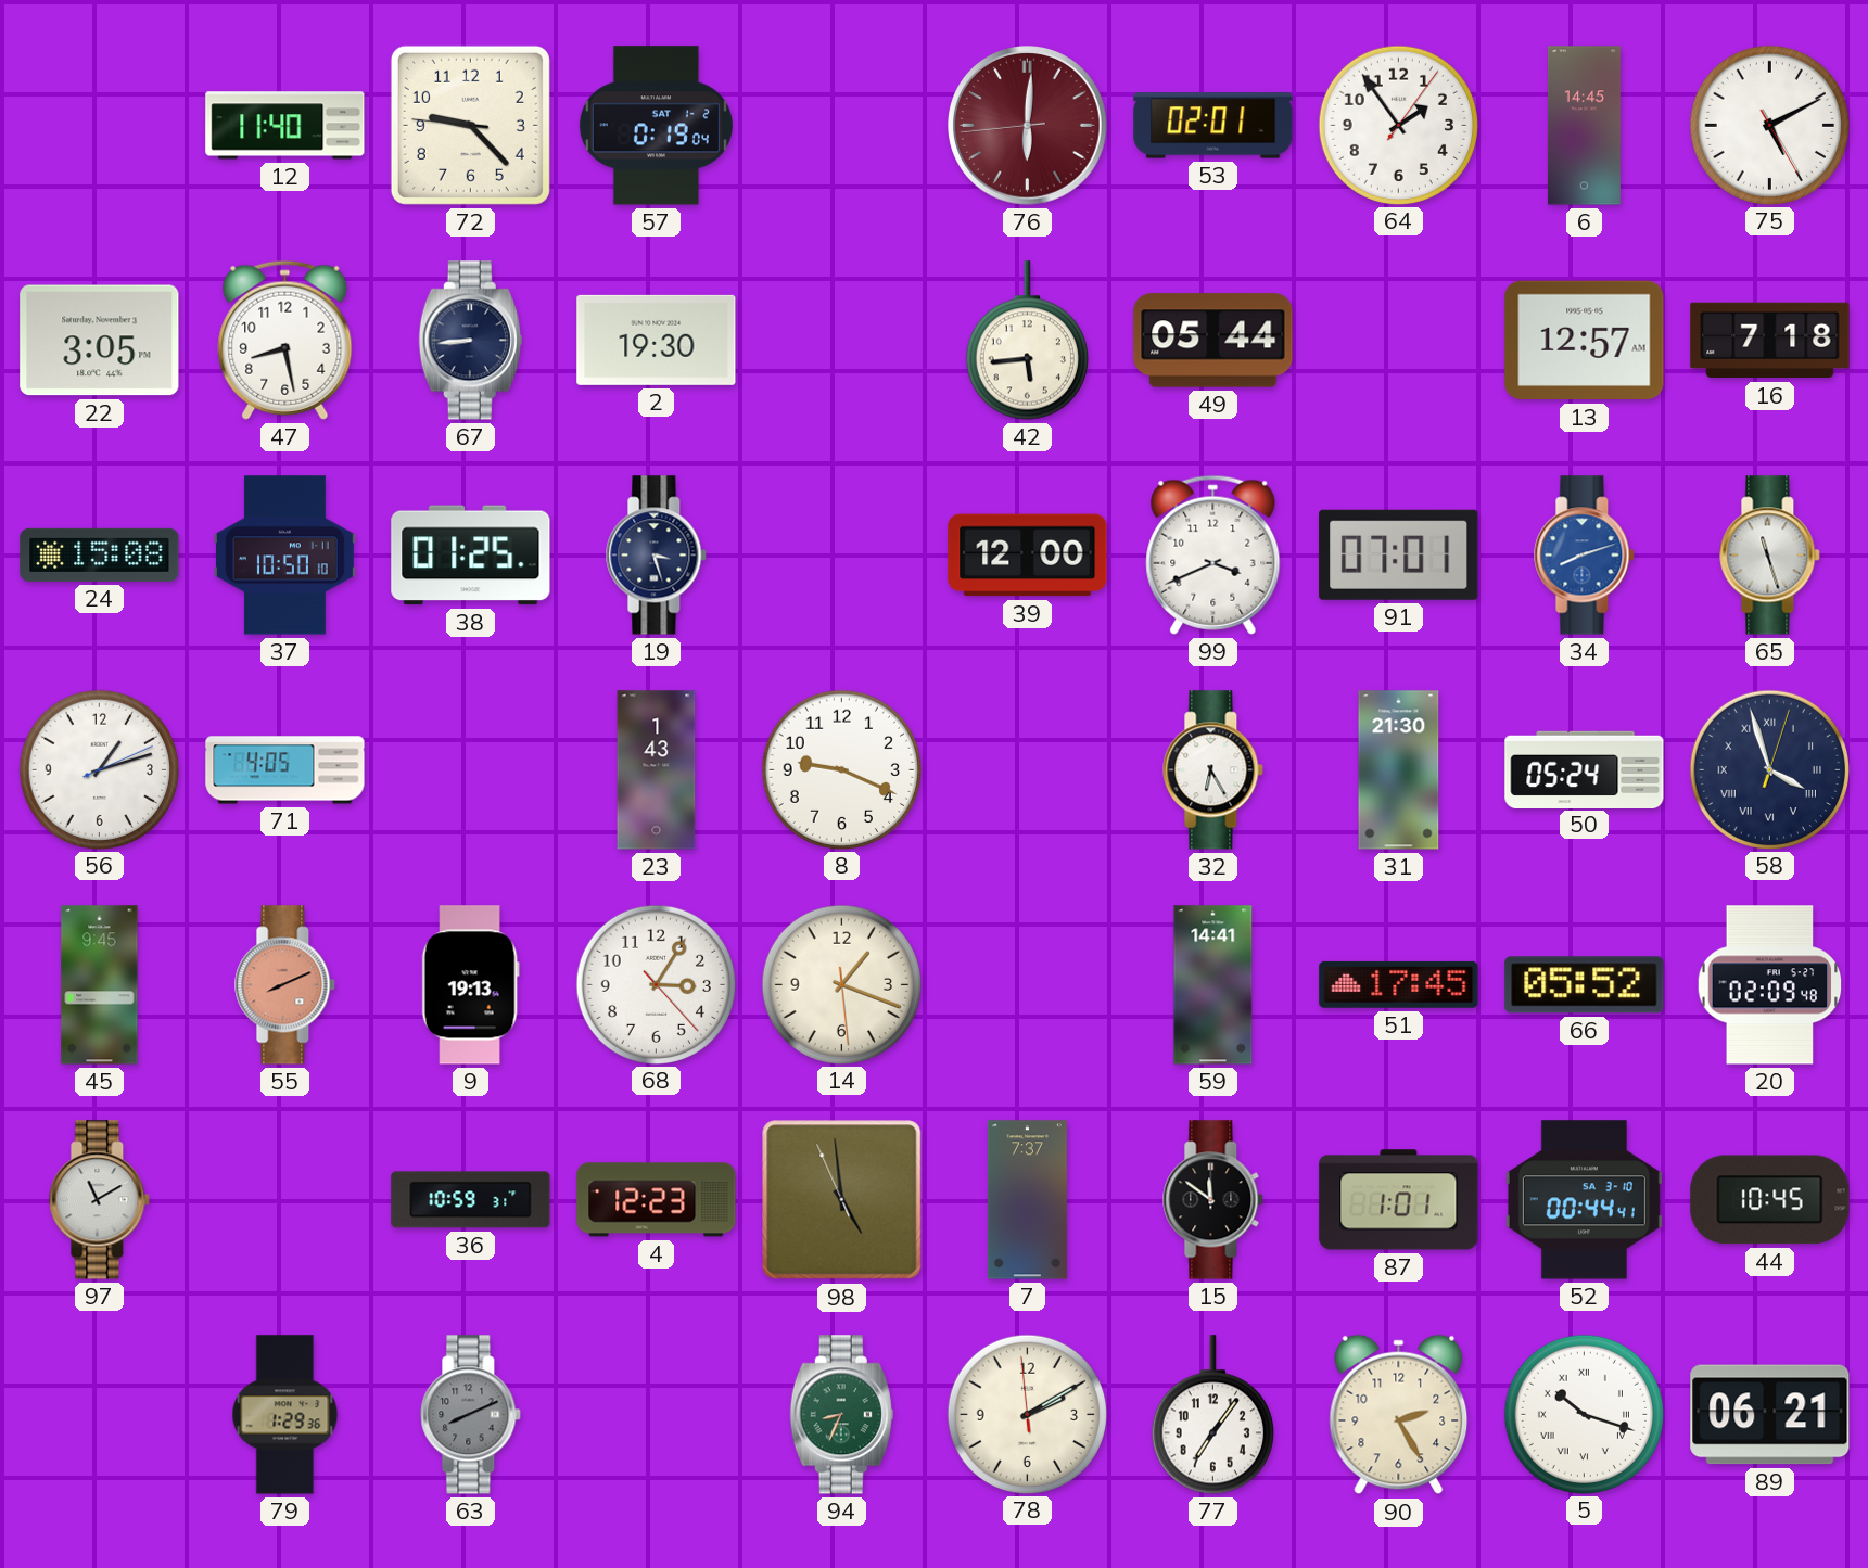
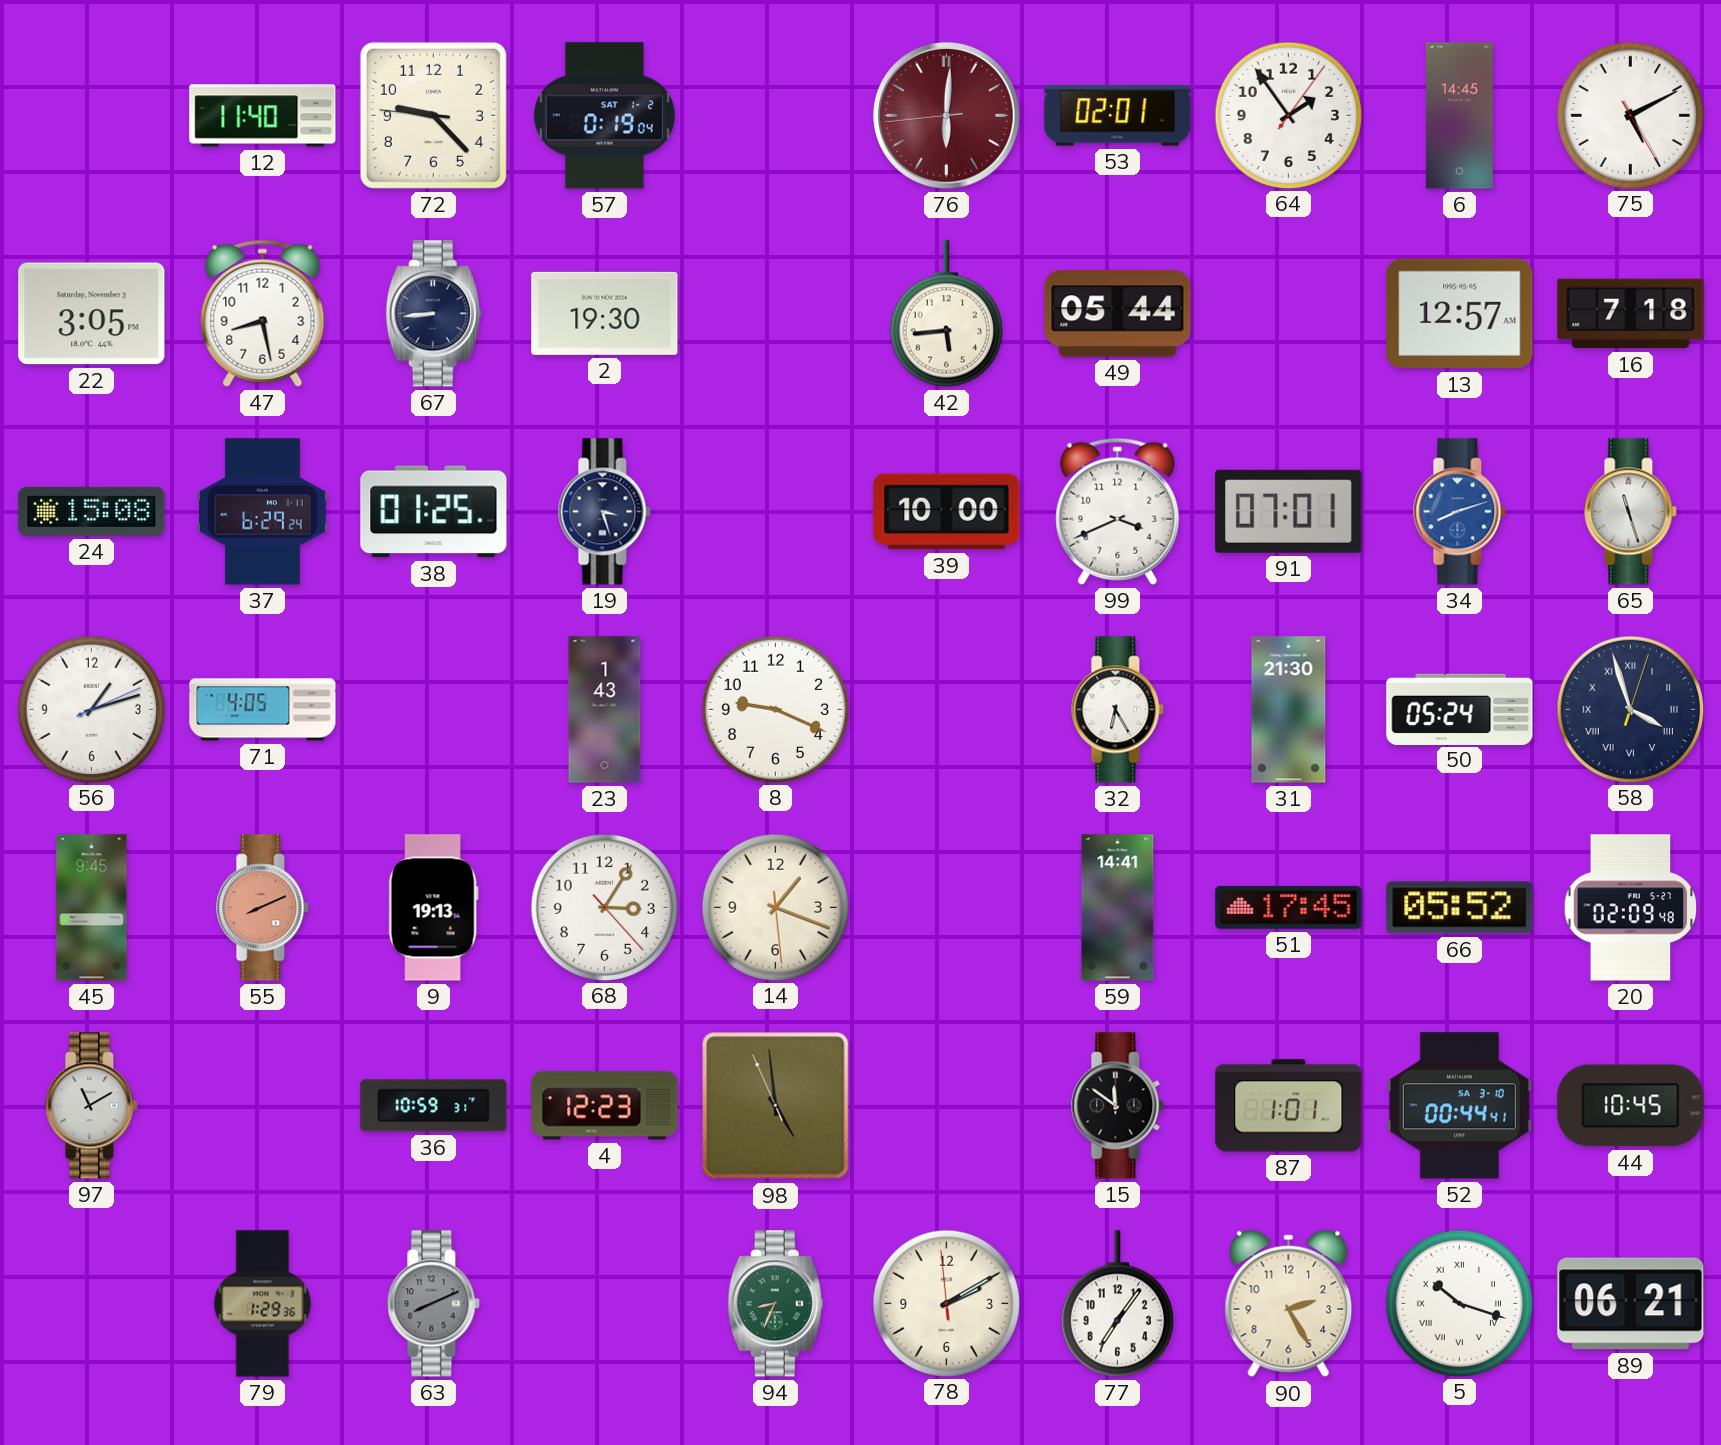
37: 10:50 -> 6:29
39: 12:00 -> 10:00
7: 7:37 -> none
